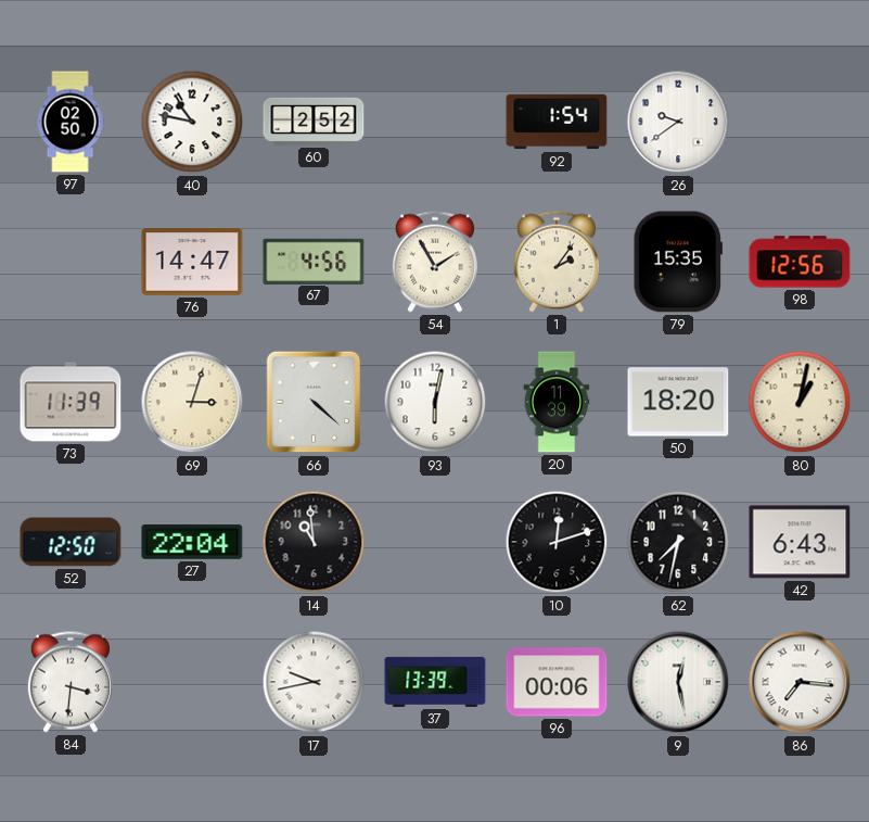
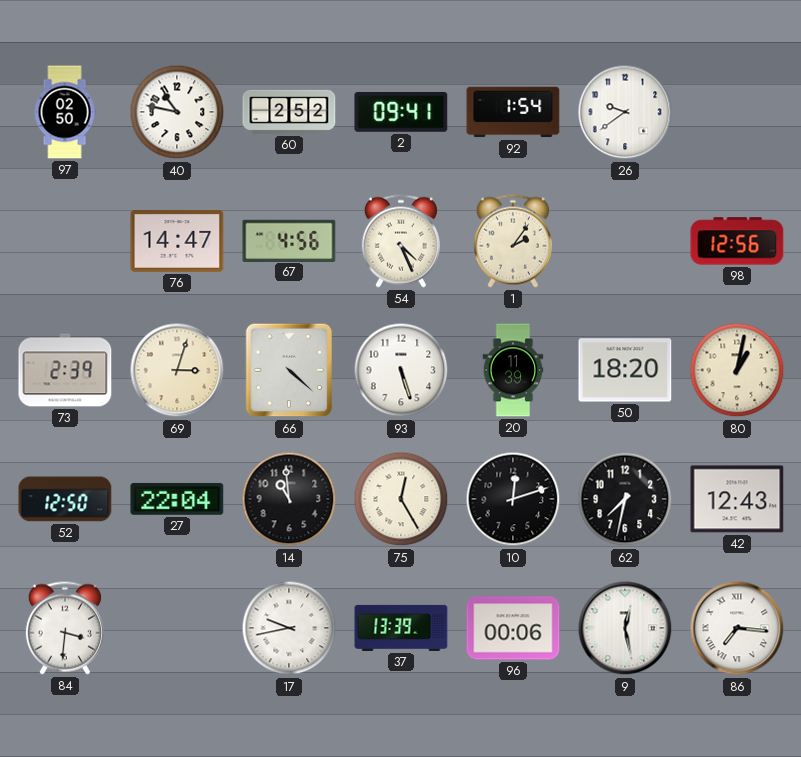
2: none -> 09:41
54: 1:55 -> 4:26
79: 15:35 -> none
73: 11:39 -> 2:39
93: 6:02 -> 5:27
75: none -> 12:25
42: 6:43 -> 12:43
